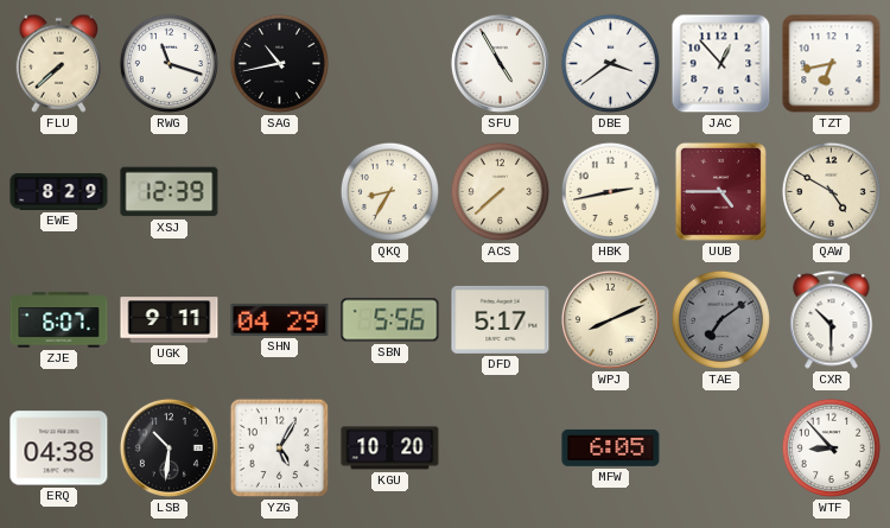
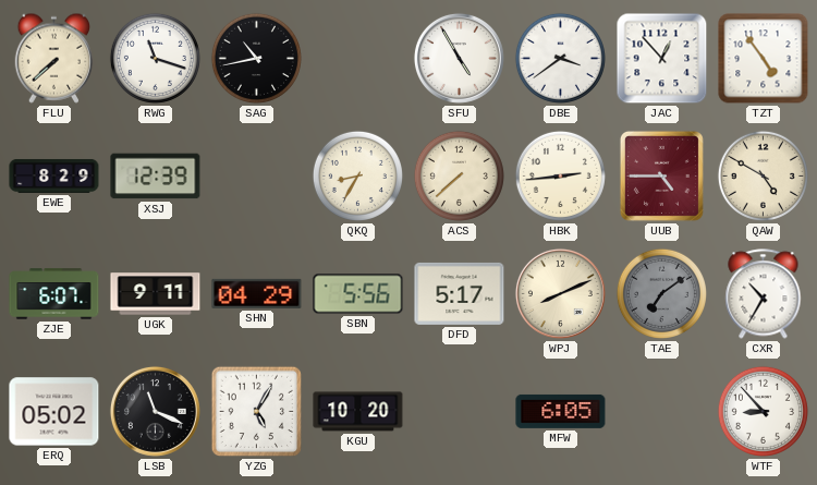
TZT: 6:43 -> 4:54
HBK: 2:43 -> 2:44
CXR: 10:30 -> 10:35
ERQ: 04:38 -> 05:02
LSB: 10:31 -> 11:19
